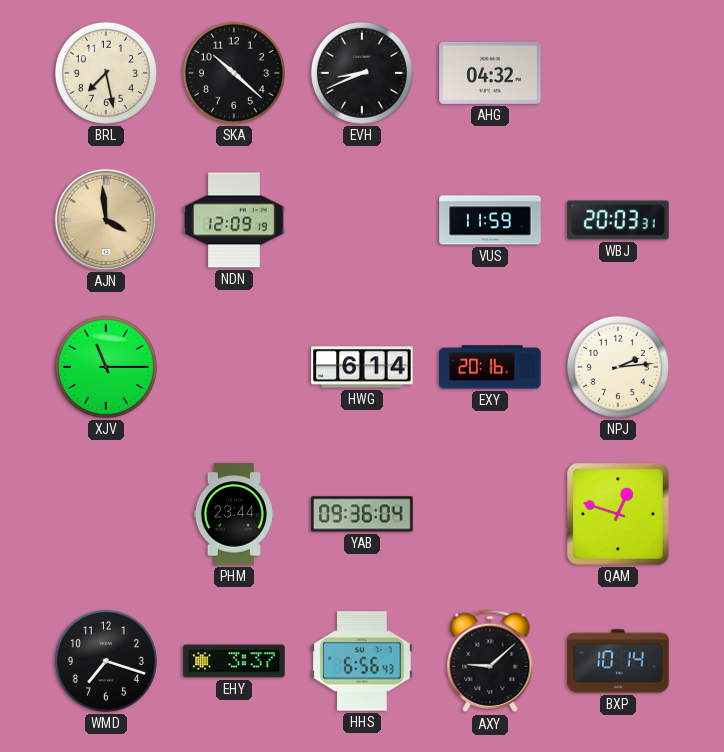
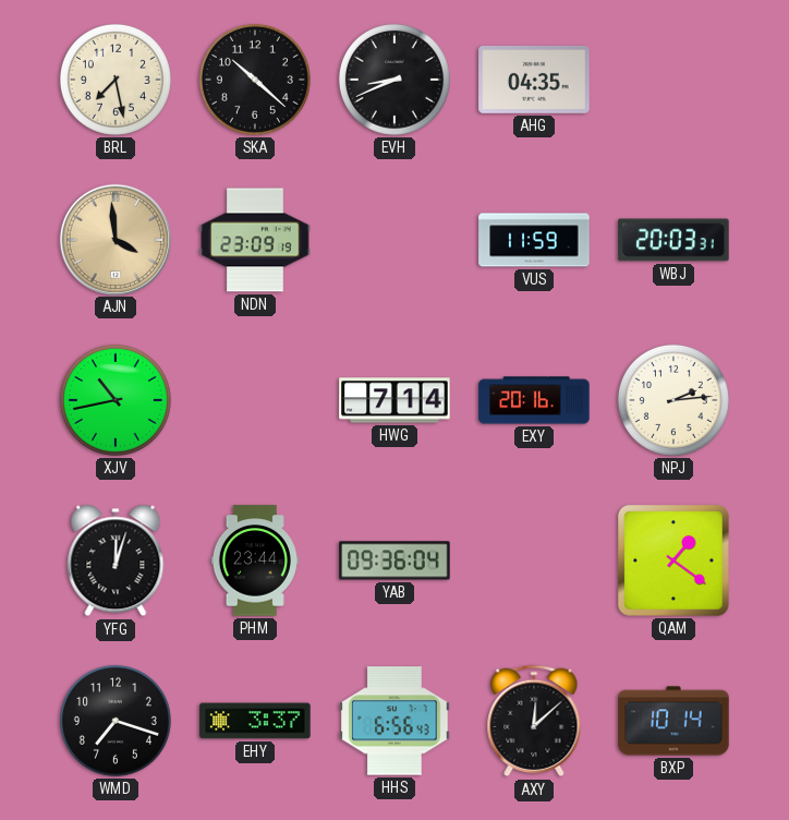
AHG: 04:32 -> 04:35
NDN: 12:09 -> 23:09
XJV: 11:15 -> 10:43
HWG: 6:14 -> 7:14
YFG: none -> 12:03
QAM: 12:48 -> 1:21
AXY: 9:08 -> 12:08
